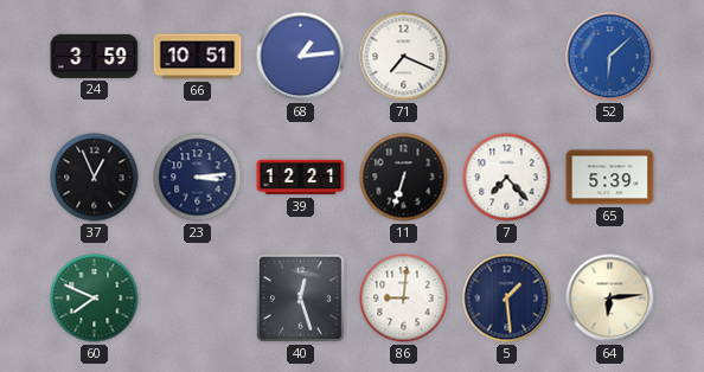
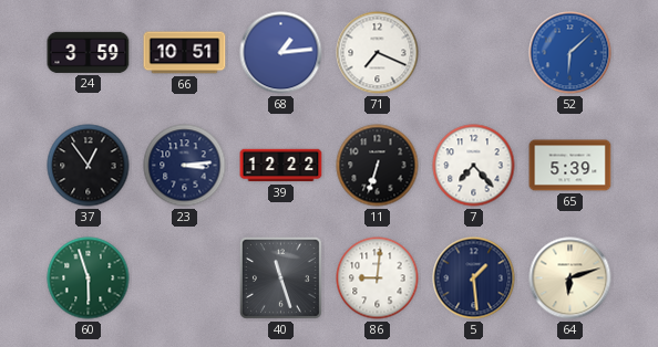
37: 12:56 -> 12:54
39: 12:21 -> 12:22
60: 7:49 -> 5:57
40: 12:27 -> 11:27
64: 6:14 -> 6:12
